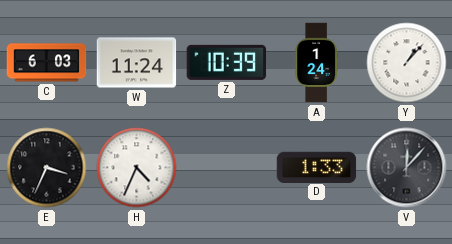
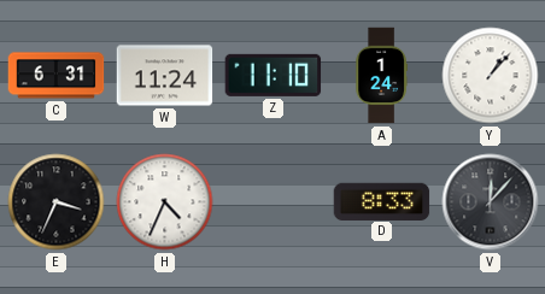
C: 6:03 -> 6:31
Z: 10:39 -> 11:10
D: 1:33 -> 8:33
